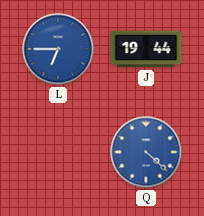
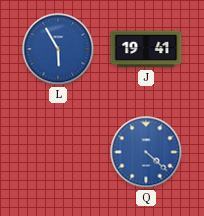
L: 6:45 -> 5:55
J: 19:44 -> 19:41
